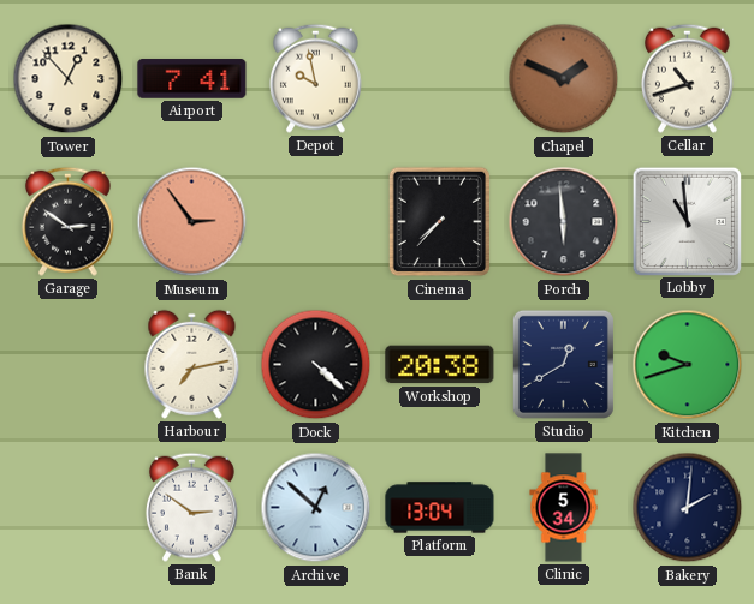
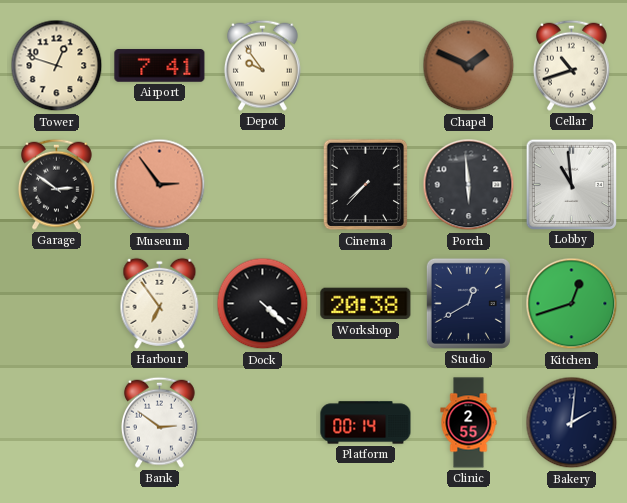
Tower: 12:53 -> 12:48
Depot: 9:58 -> 9:54
Harbour: 7:13 -> 6:54
Kitchen: 9:42 -> 12:42
Archive: 12:52 -> none
Platform: 13:04 -> 00:14
Clinic: 5:34 -> 2:55
